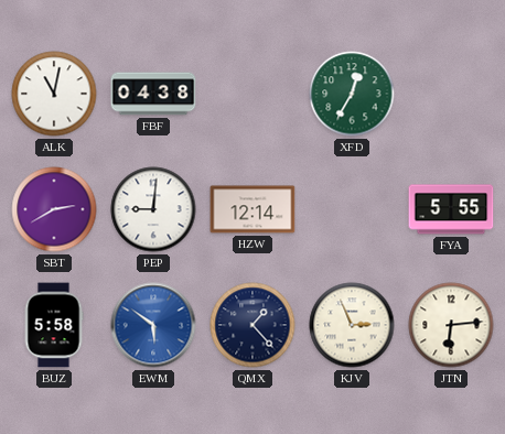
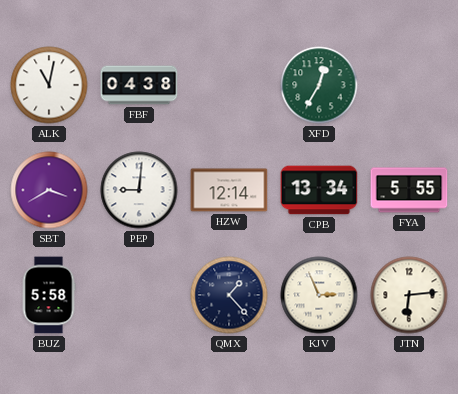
SBT: 2:40 -> 3:40
CPB: none -> 13:34
EWM: 5:51 -> none
